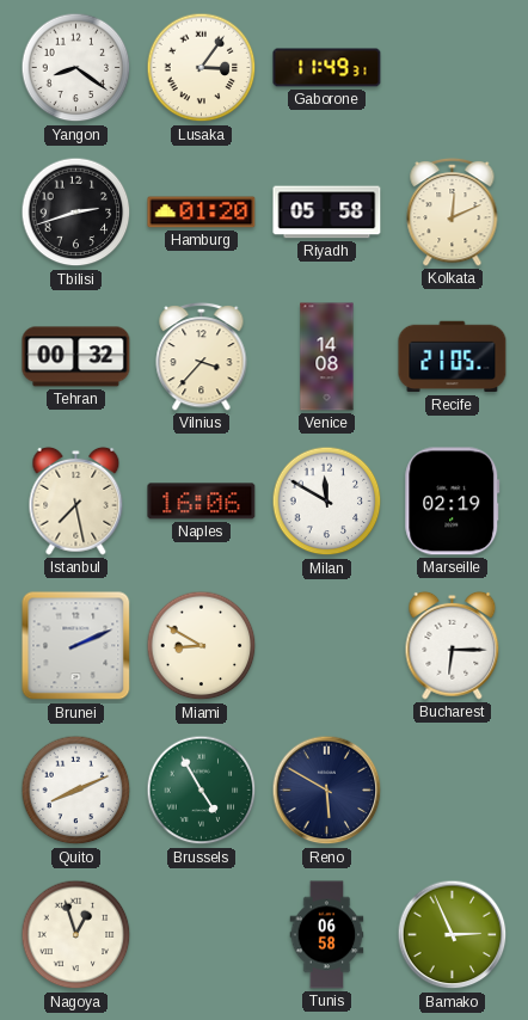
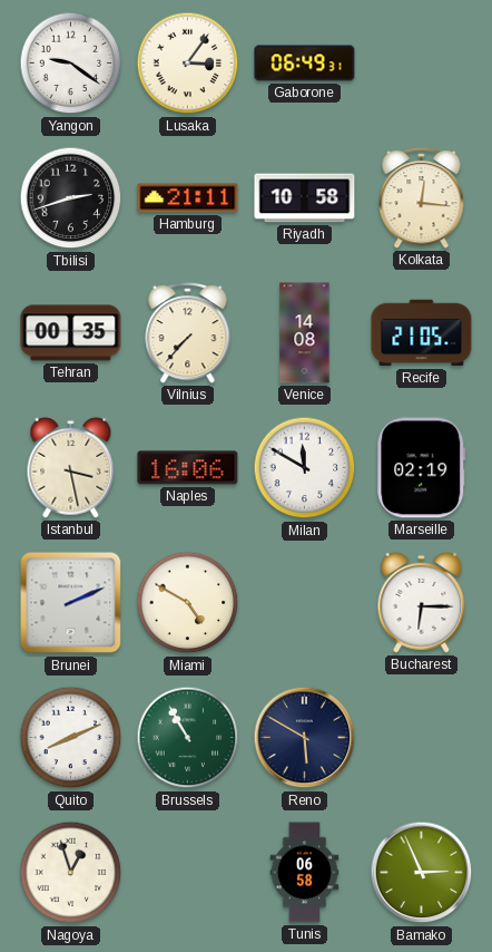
Yangon: 8:21 -> 9:21
Gaborone: 11:49 -> 06:49
Hamburg: 01:20 -> 21:11
Riyadh: 05:58 -> 10:58
Kolkata: 12:11 -> 12:16
Tehran: 00:32 -> 00:35
Vilnius: 3:37 -> 7:37
Istanbul: 7:28 -> 3:28
Miami: 8:50 -> 4:50
Brussels: 4:55 -> 10:55
